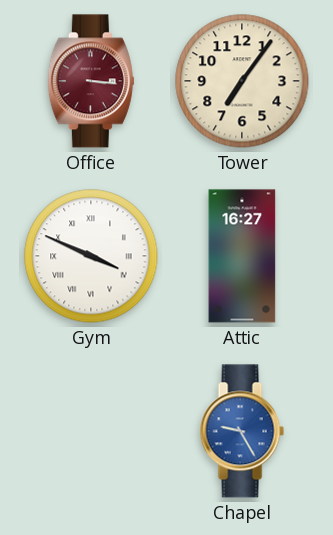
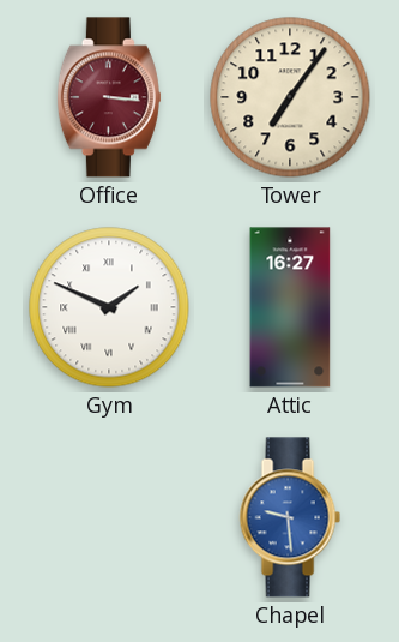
Gym: 3:49 -> 1:49
Chapel: 9:25 -> 9:29
